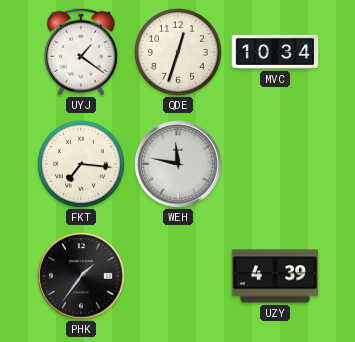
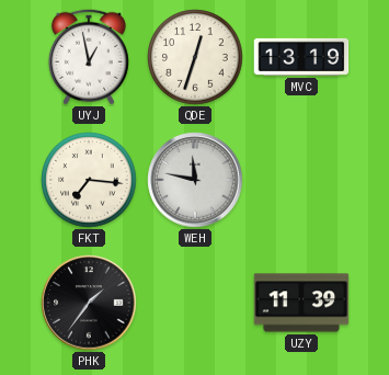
UYJ: 1:21 -> 12:58
MVC: 10:34 -> 13:19
UZY: 4:39 -> 11:39
